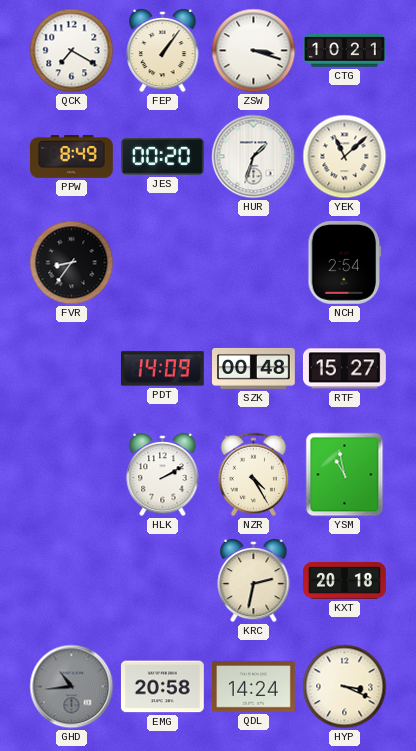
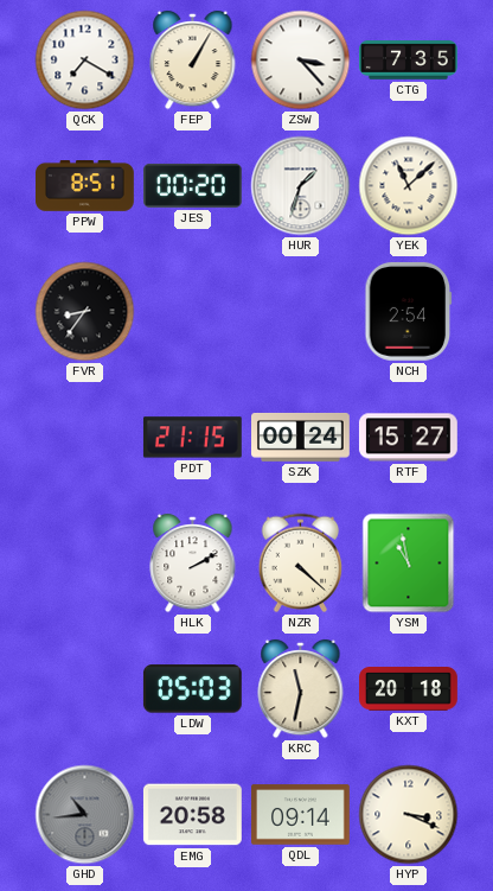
FEP: 1:06 -> 1:05
ZSW: 3:18 -> 3:23
CTG: 10:21 -> 7:35
PPW: 8:49 -> 8:51
PDT: 14:09 -> 21:15
SZK: 00:48 -> 00:24
NZR: 4:25 -> 4:22
LDW: none -> 05:03
KRC: 2:32 -> 11:32
QDL: 14:24 -> 09:14
